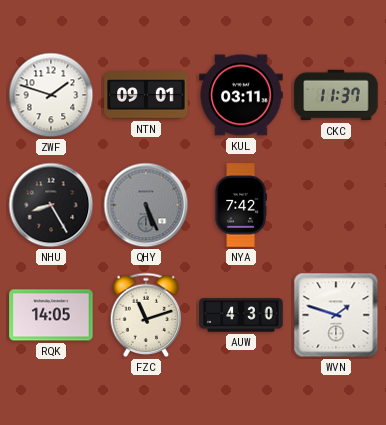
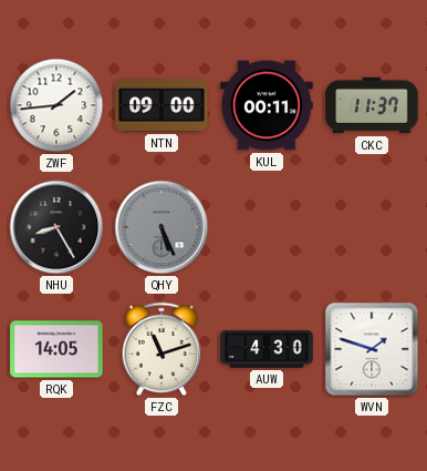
ZWF: 1:48 -> 1:44
NTN: 09:01 -> 09:00
KUL: 03:11 -> 00:11
NYA: 7:42 -> none
